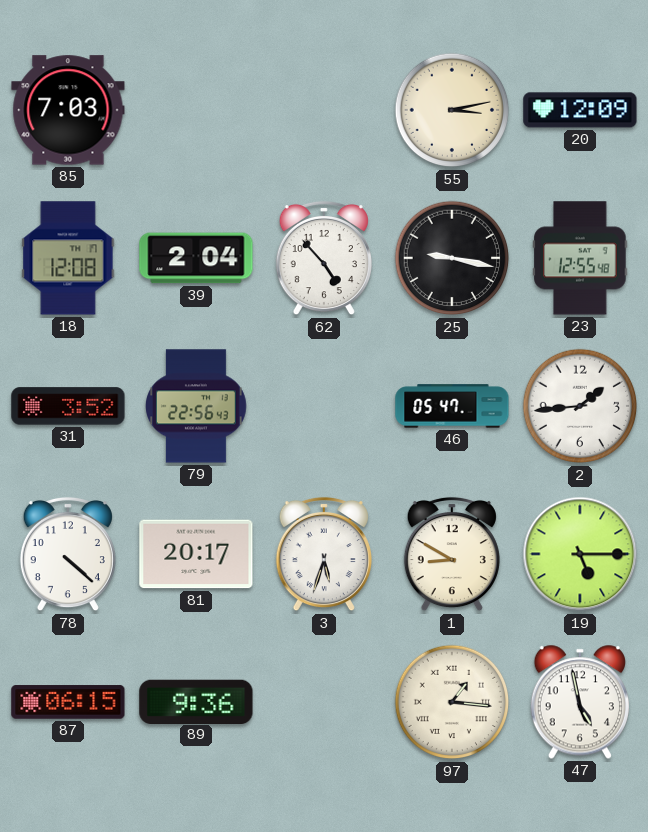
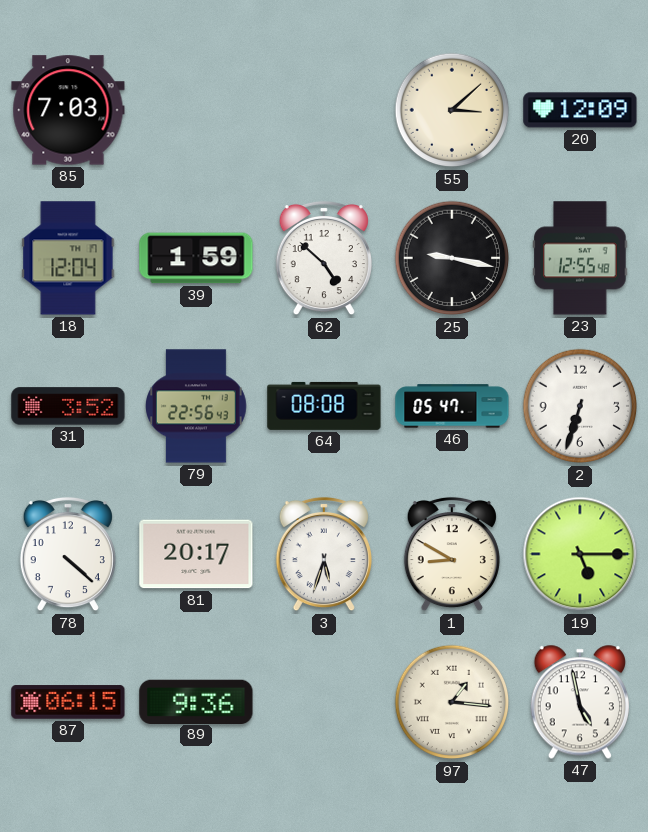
55: 3:13 -> 3:08
18: 12:08 -> 12:04
39: 2:04 -> 1:59
62: 4:53 -> 4:52
64: none -> 08:08
2: 1:44 -> 6:33
